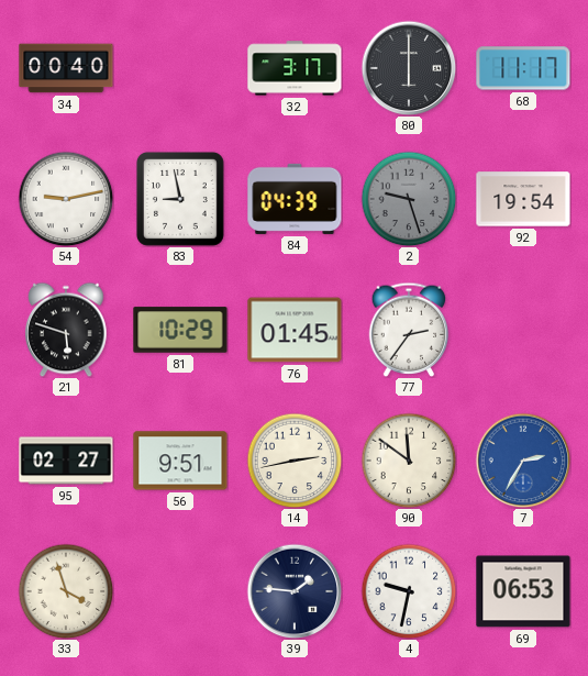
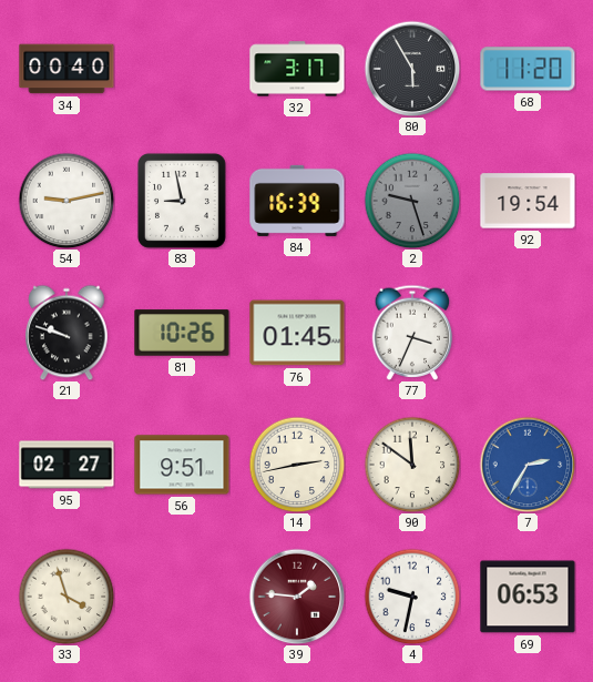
80: 6:00 -> 5:55
68: 11:17 -> 11:20
84: 04:39 -> 16:39
21: 5:48 -> 9:48
81: 10:29 -> 10:26
77: 2:36 -> 3:34
39 dial: navy -> burgundy
